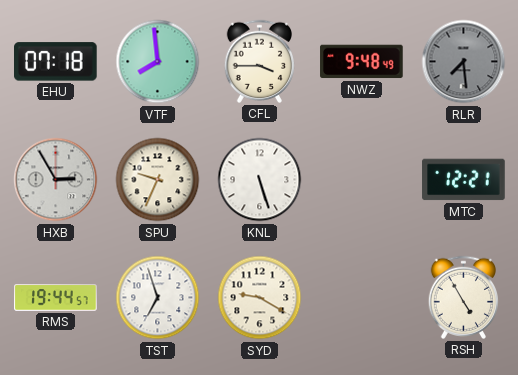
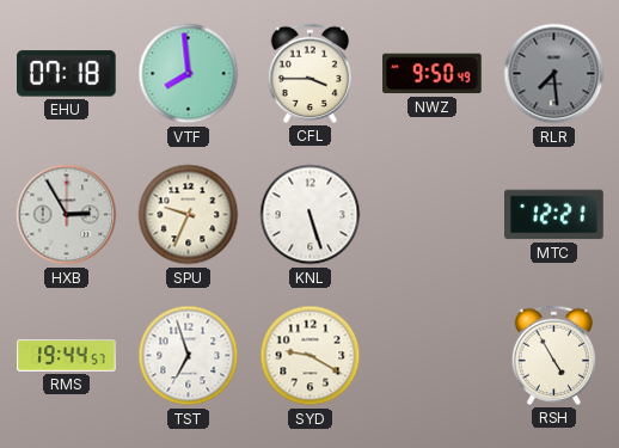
NWZ: 9:48 -> 9:50
